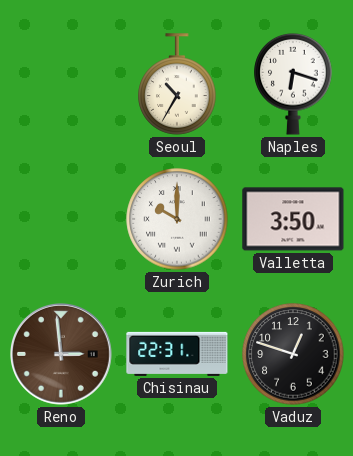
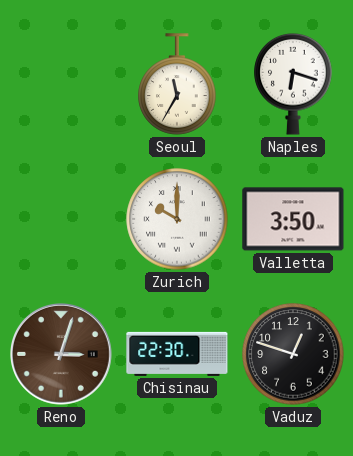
Seoul: 10:35 -> 11:35
Reno: 2:59 -> 3:03
Chisinau: 22:31 -> 22:30
